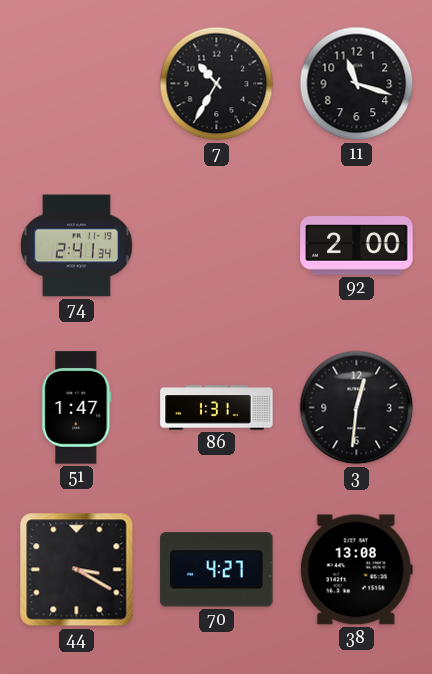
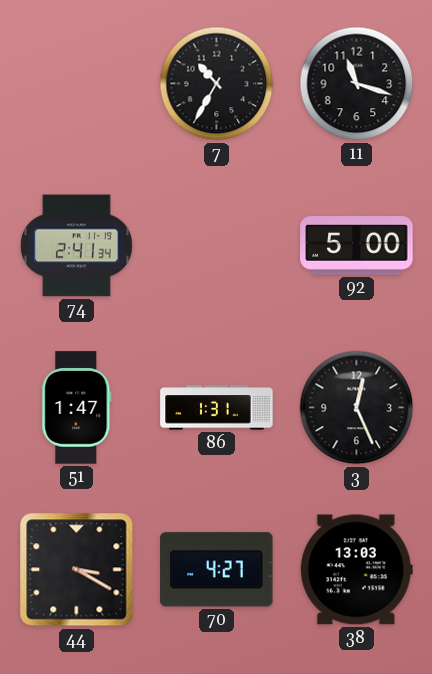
92: 2:00 -> 5:00
3: 12:31 -> 12:26
38: 13:08 -> 13:03
